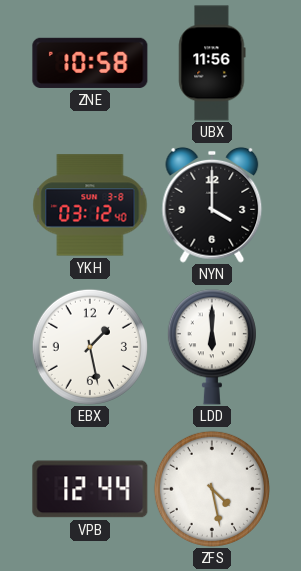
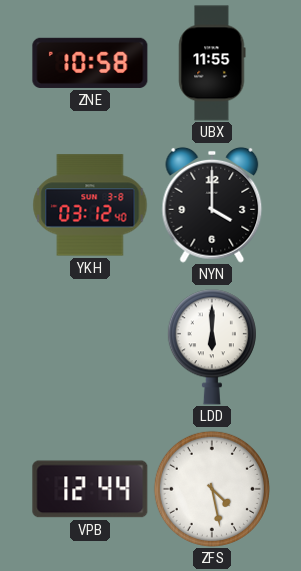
UBX: 11:56 -> 11:55
EBX: 1:28 -> none
